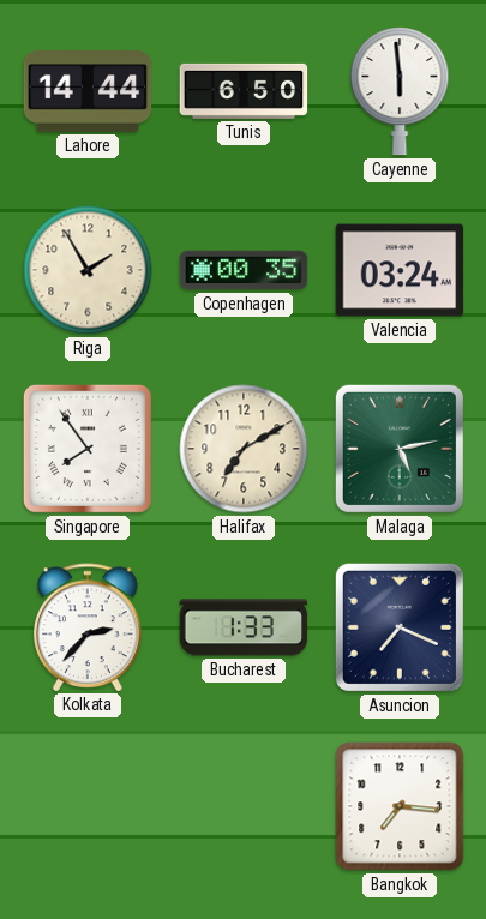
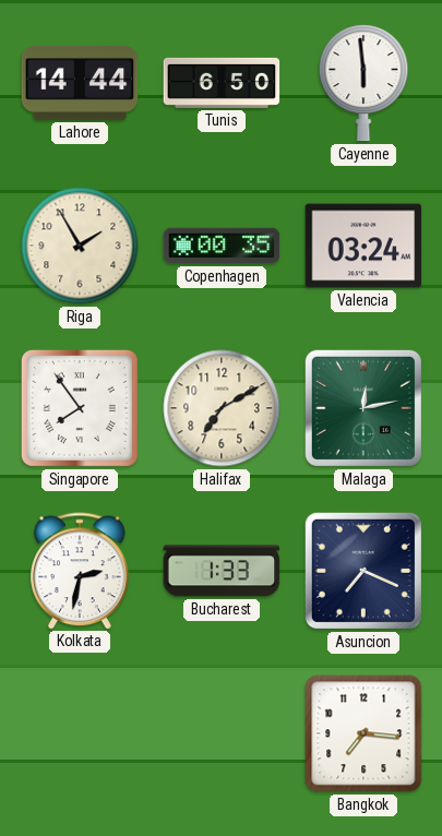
Malaga: 5:13 -> 12:13
Kolkata: 2:37 -> 2:32
